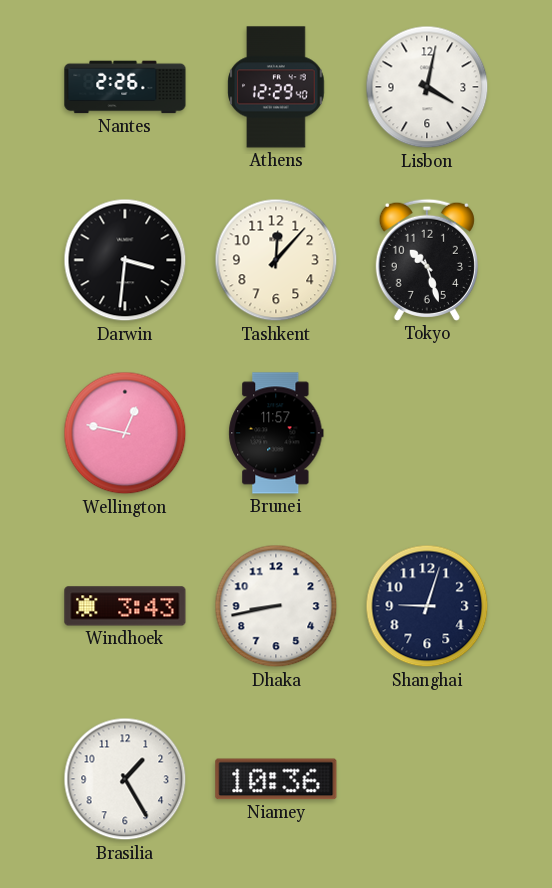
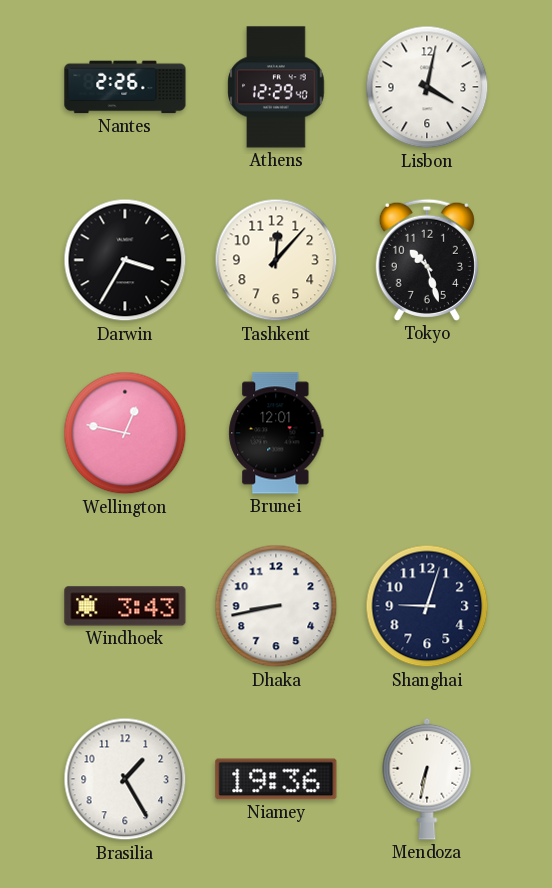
Darwin: 3:31 -> 3:35
Brunei: 11:57 -> 12:01
Niamey: 10:36 -> 19:36
Mendoza: none -> 6:32
